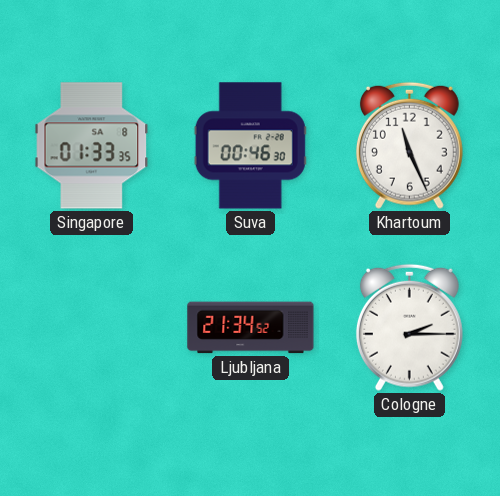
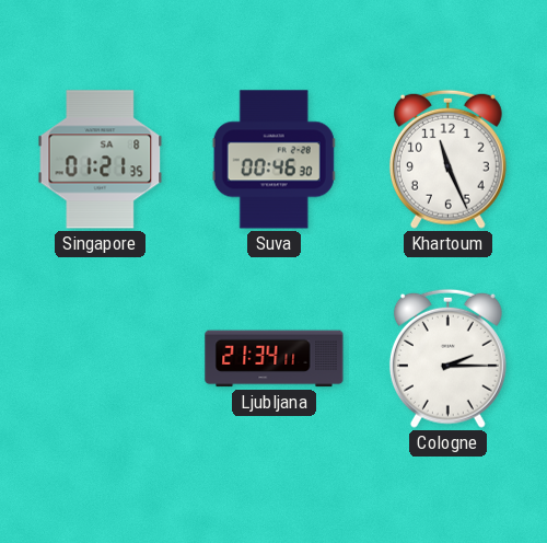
Singapore: 01:33 -> 01:21
Ljubljana: 21:34:52 -> 21:34:11
